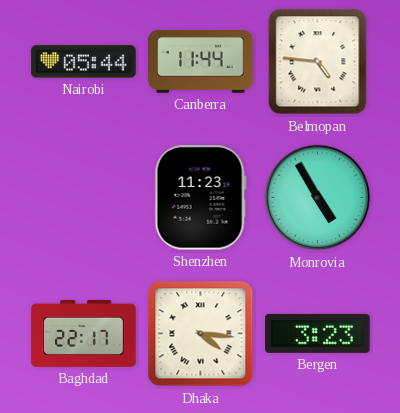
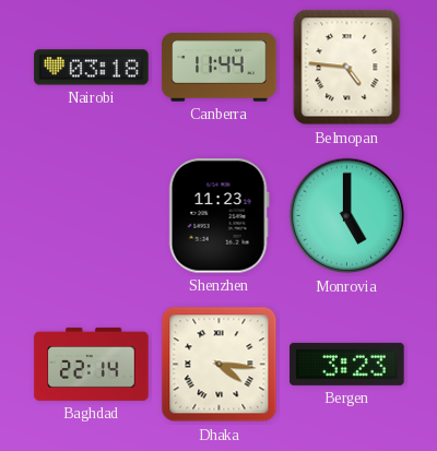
Nairobi: 05:44 -> 03:18
Monrovia: 4:55 -> 5:00
Baghdad: 22:17 -> 22:14
